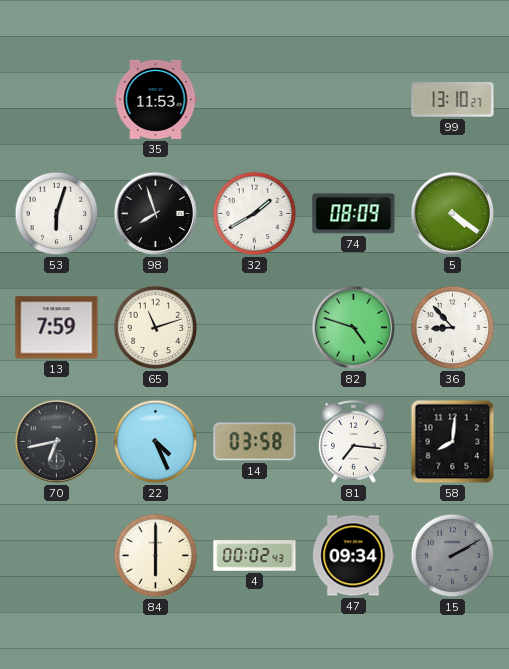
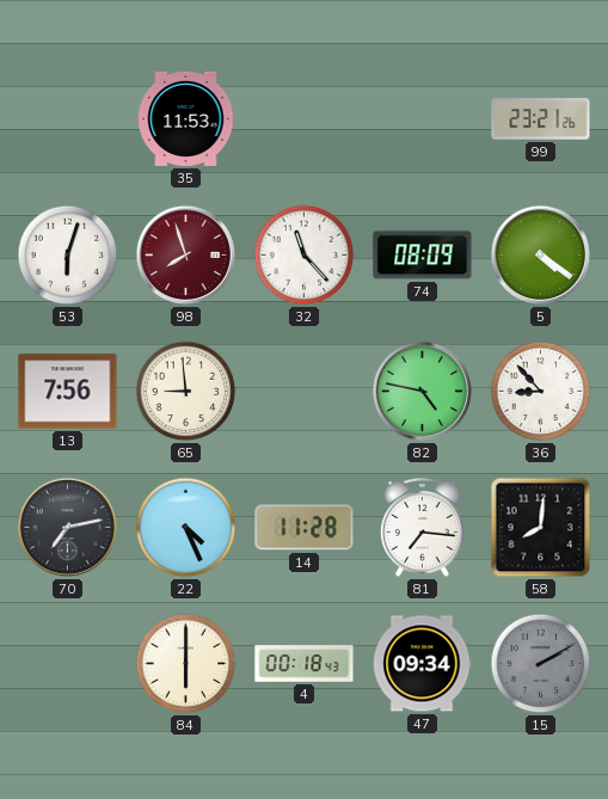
99: 13:10 -> 23:21
98 dial: black -> burgundy
32: 1:40 -> 11:23
13: 7:59 -> 7:56
65: 11:12 -> 8:59
82: 4:48 -> 4:47
70: 6:43 -> 7:13
14: 03:58 -> 11:28
4: 00:02 -> 00:18
